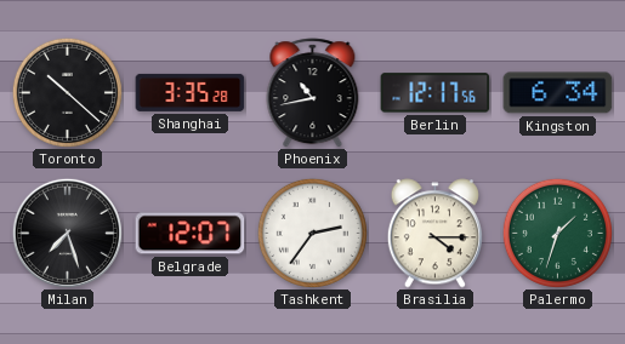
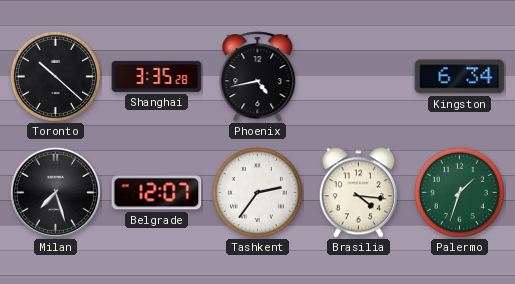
Phoenix: 10:43 -> 4:43
Berlin: 12:17 -> none
Brasilia: 4:15 -> 4:16
